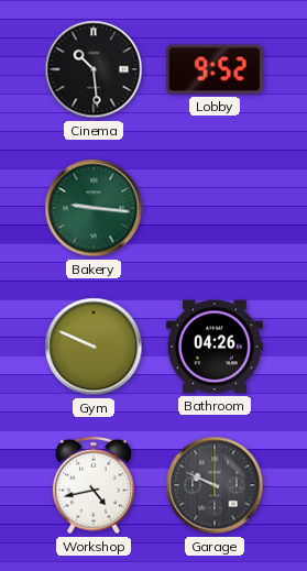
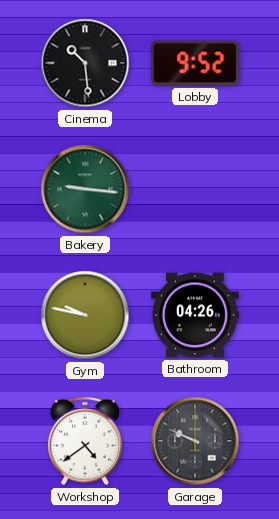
Gym: 9:49 -> 9:47
Workshop: 4:43 -> 4:39
